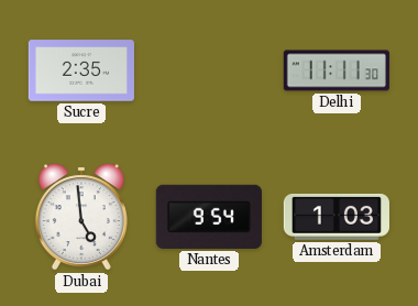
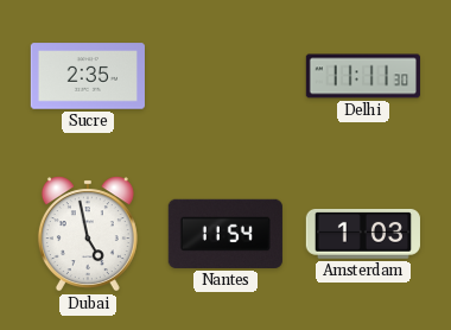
Dubai: 4:59 -> 4:58
Nantes: 9:54 -> 11:54
